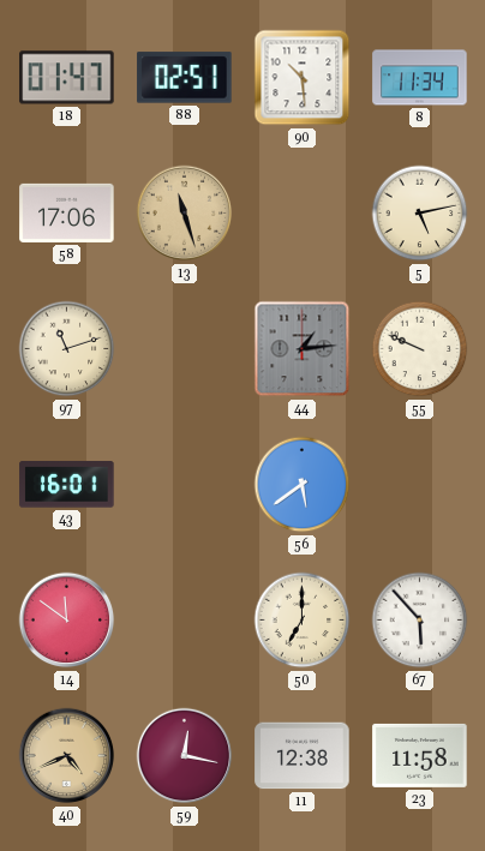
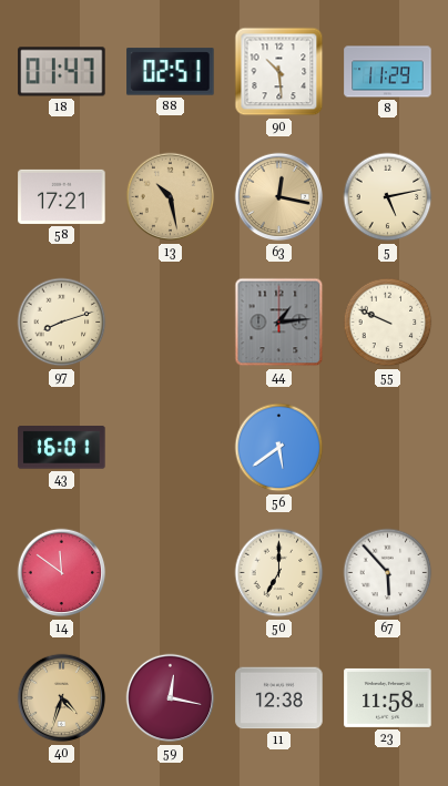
8: 11:34 -> 11:29
58: 17:06 -> 17:21
13: 11:27 -> 10:28
63: none -> 12:17
97: 11:12 -> 8:12
40: 4:41 -> 4:33
